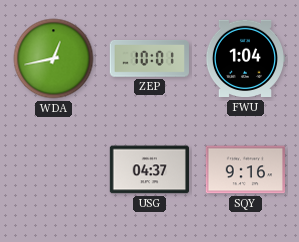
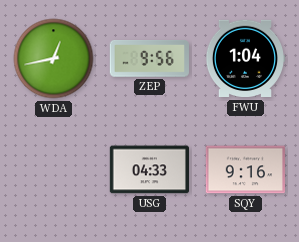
ZEP: 10:01 -> 9:56
USG: 04:37 -> 04:33
